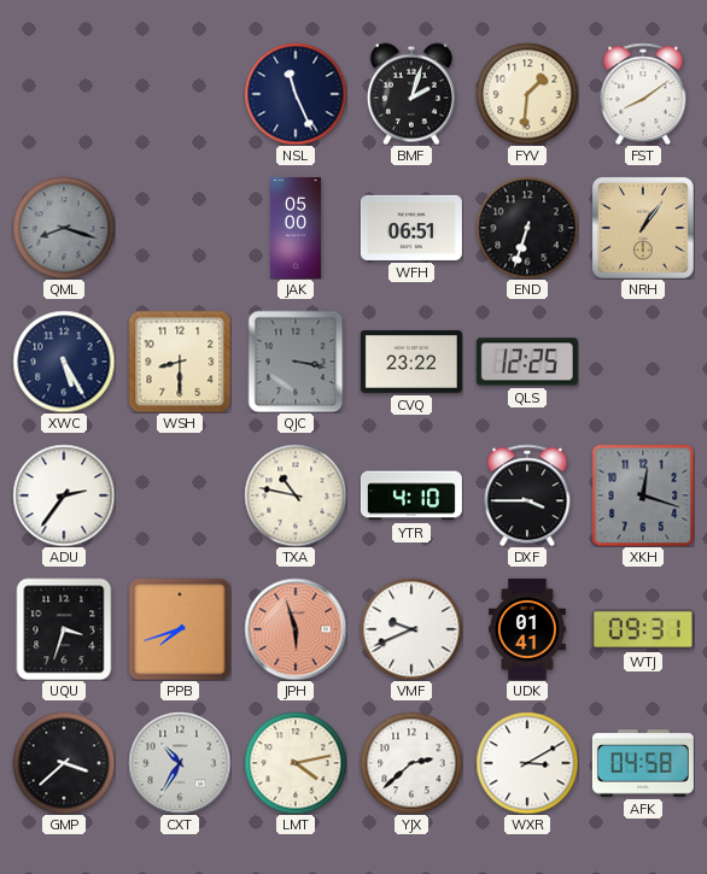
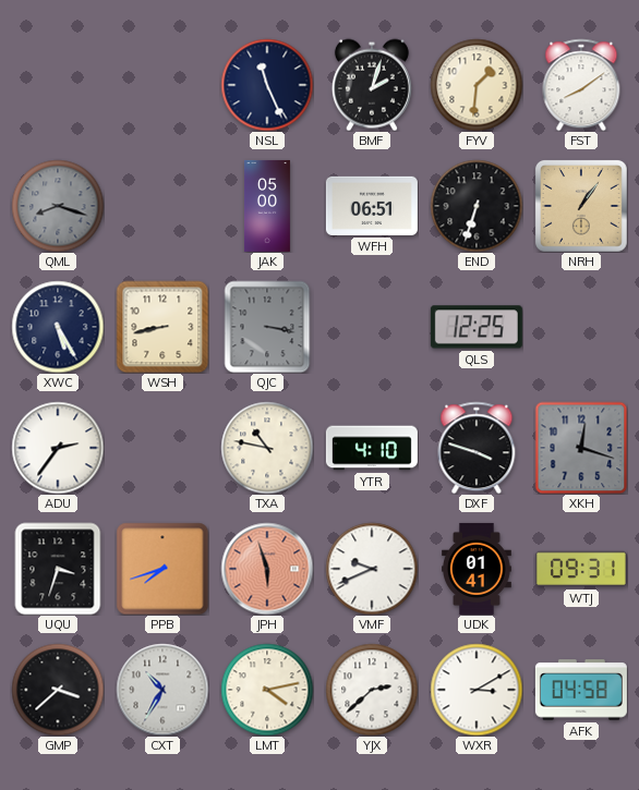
WSH: 8:30 -> 8:43
CVQ: 23:22 -> none
DXF: 3:45 -> 3:48
